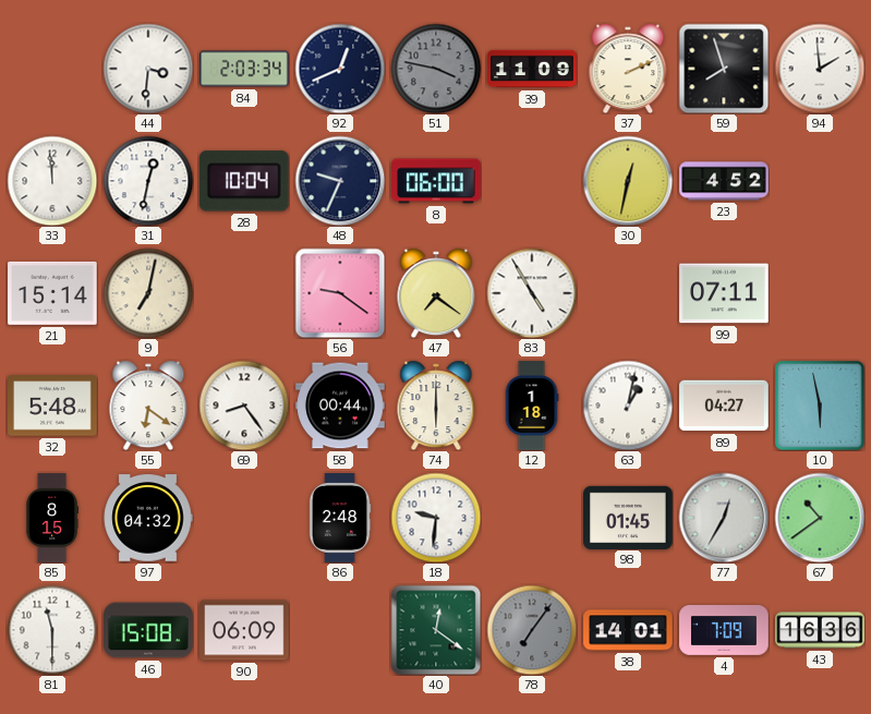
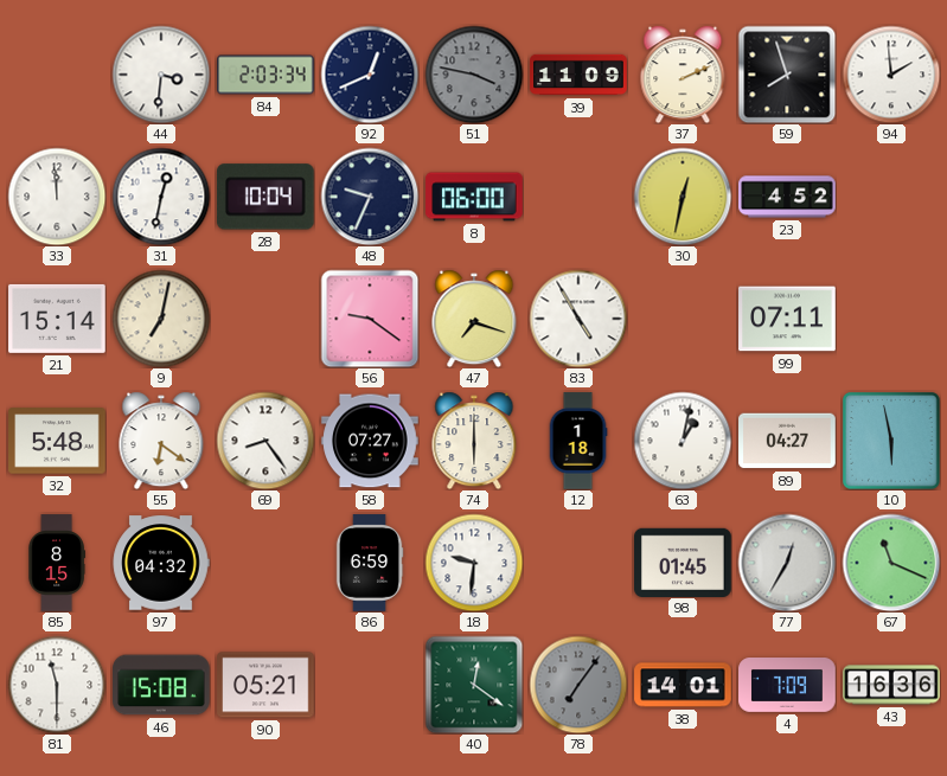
47: 7:21 -> 7:18
58: 00:44 -> 07:27
86: 2:48 -> 6:59
67: 10:39 -> 11:19
90: 06:09 -> 05:21
